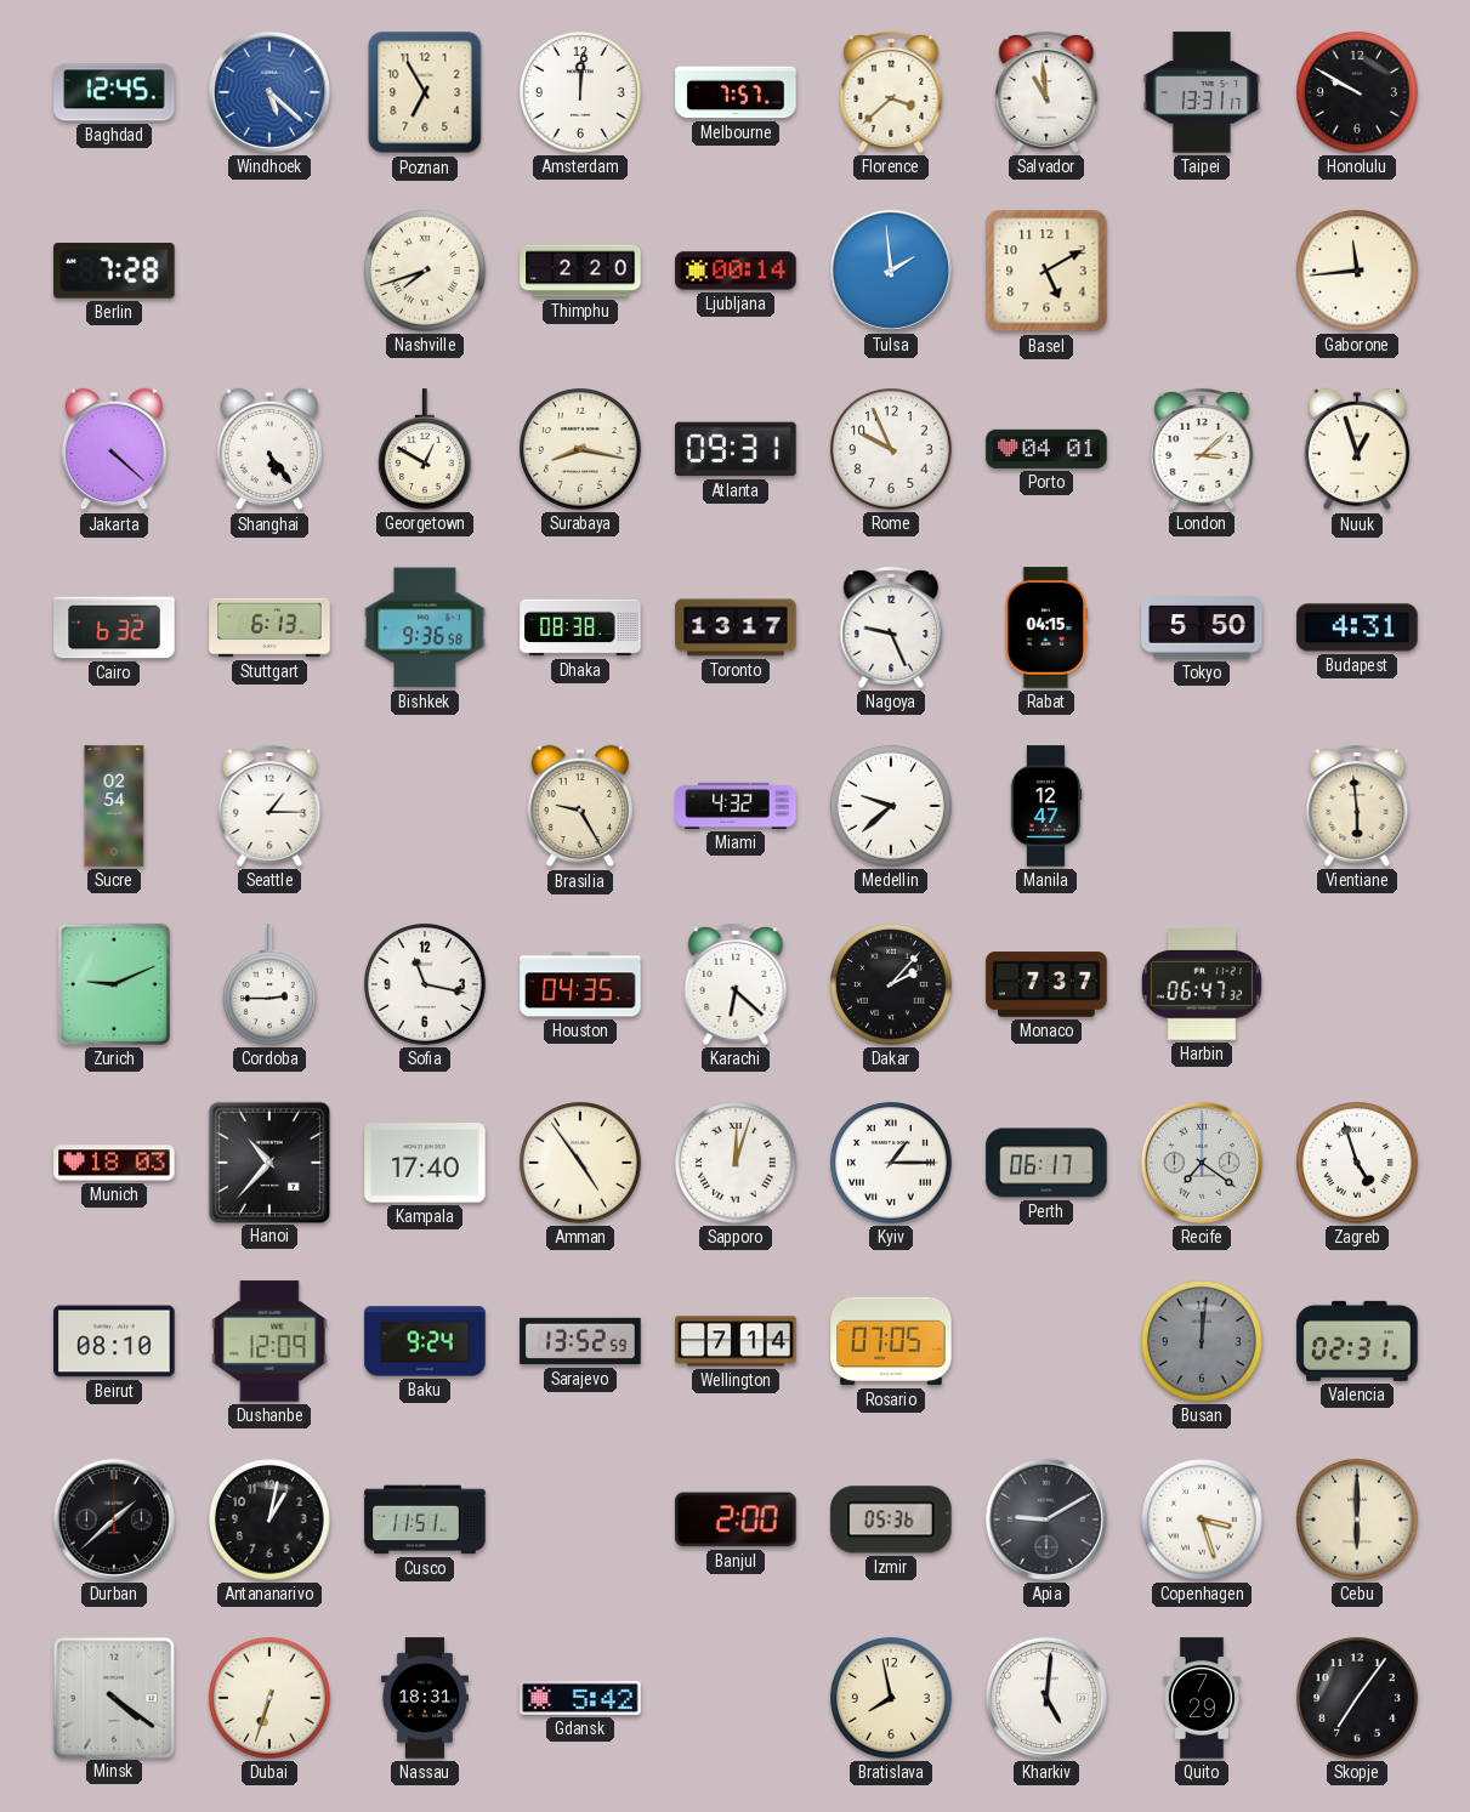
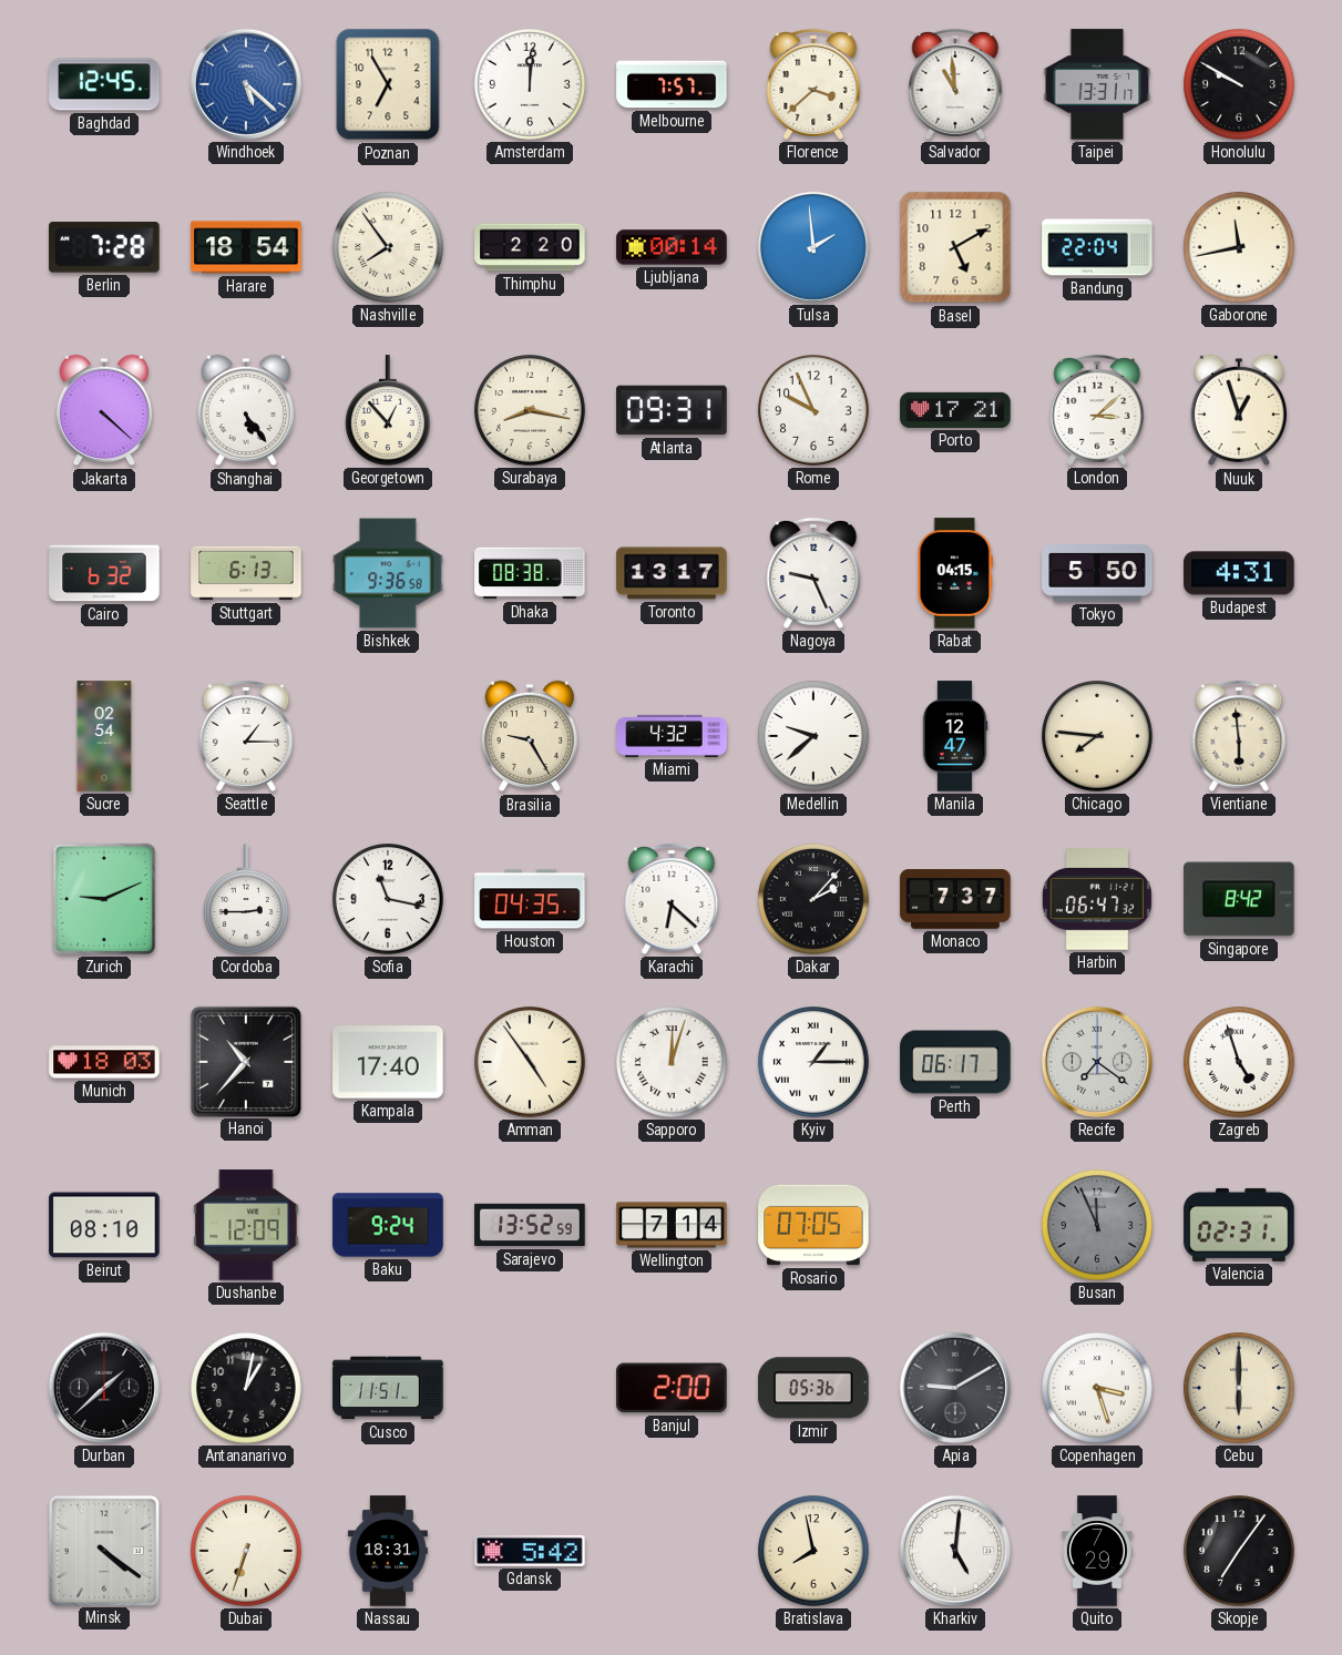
Harare: none -> 18:54
Nashville: 7:42 -> 7:54
Bandung: none -> 22:04
Gaborone: 11:44 -> 11:43
Georgetown: 12:50 -> 12:53
Porto: 04:01 -> 17:21
Chicago: none -> 7:46
Singapore: none -> 8:42
Busan: 12:01 -> 11:56
